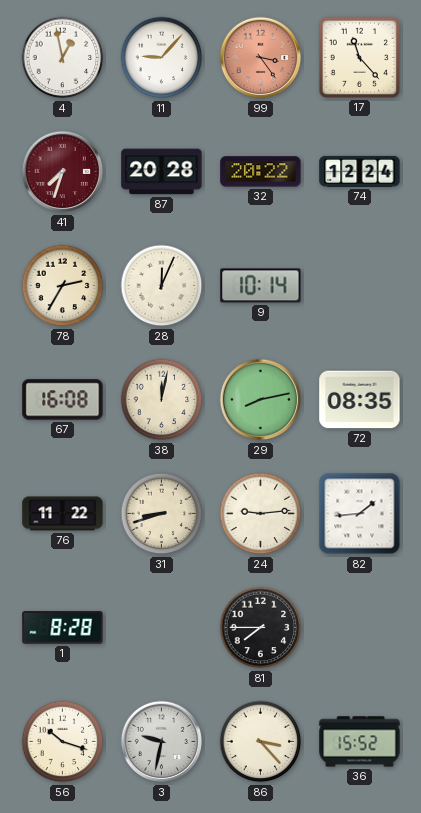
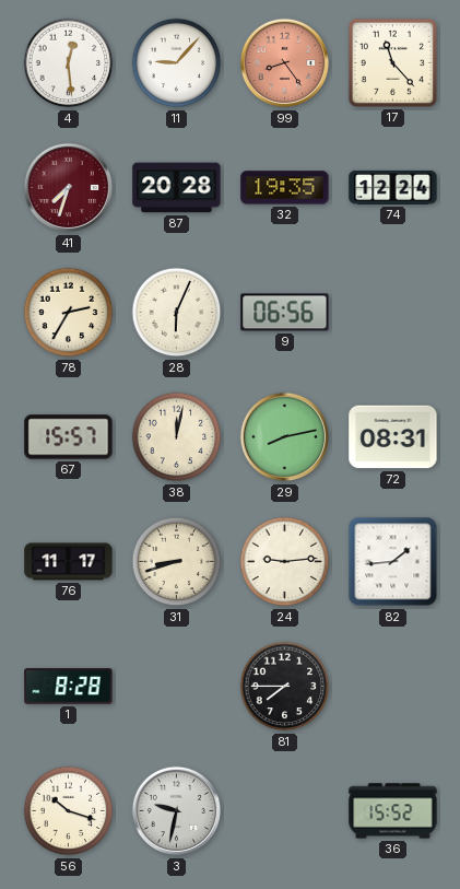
4: 12:58 -> 12:29
99: 3:24 -> 8:24
32: 20:22 -> 19:35
28: 12:04 -> 6:04
9: 10:14 -> 06:56
67: 16:08 -> 15:57
72: 08:35 -> 08:31
76: 11:22 -> 11:17
86: 3:23 -> none
